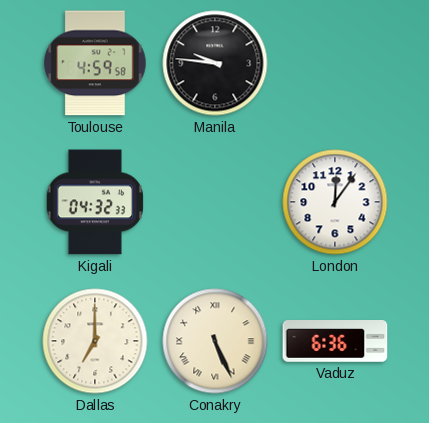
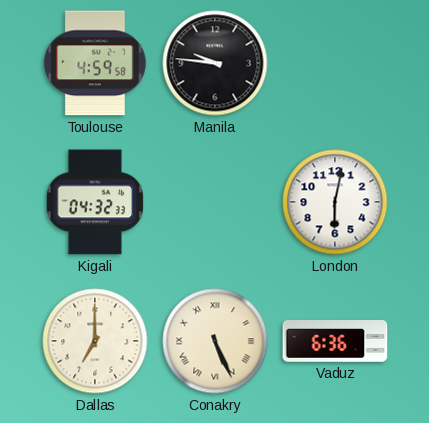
London: 12:06 -> 6:02
